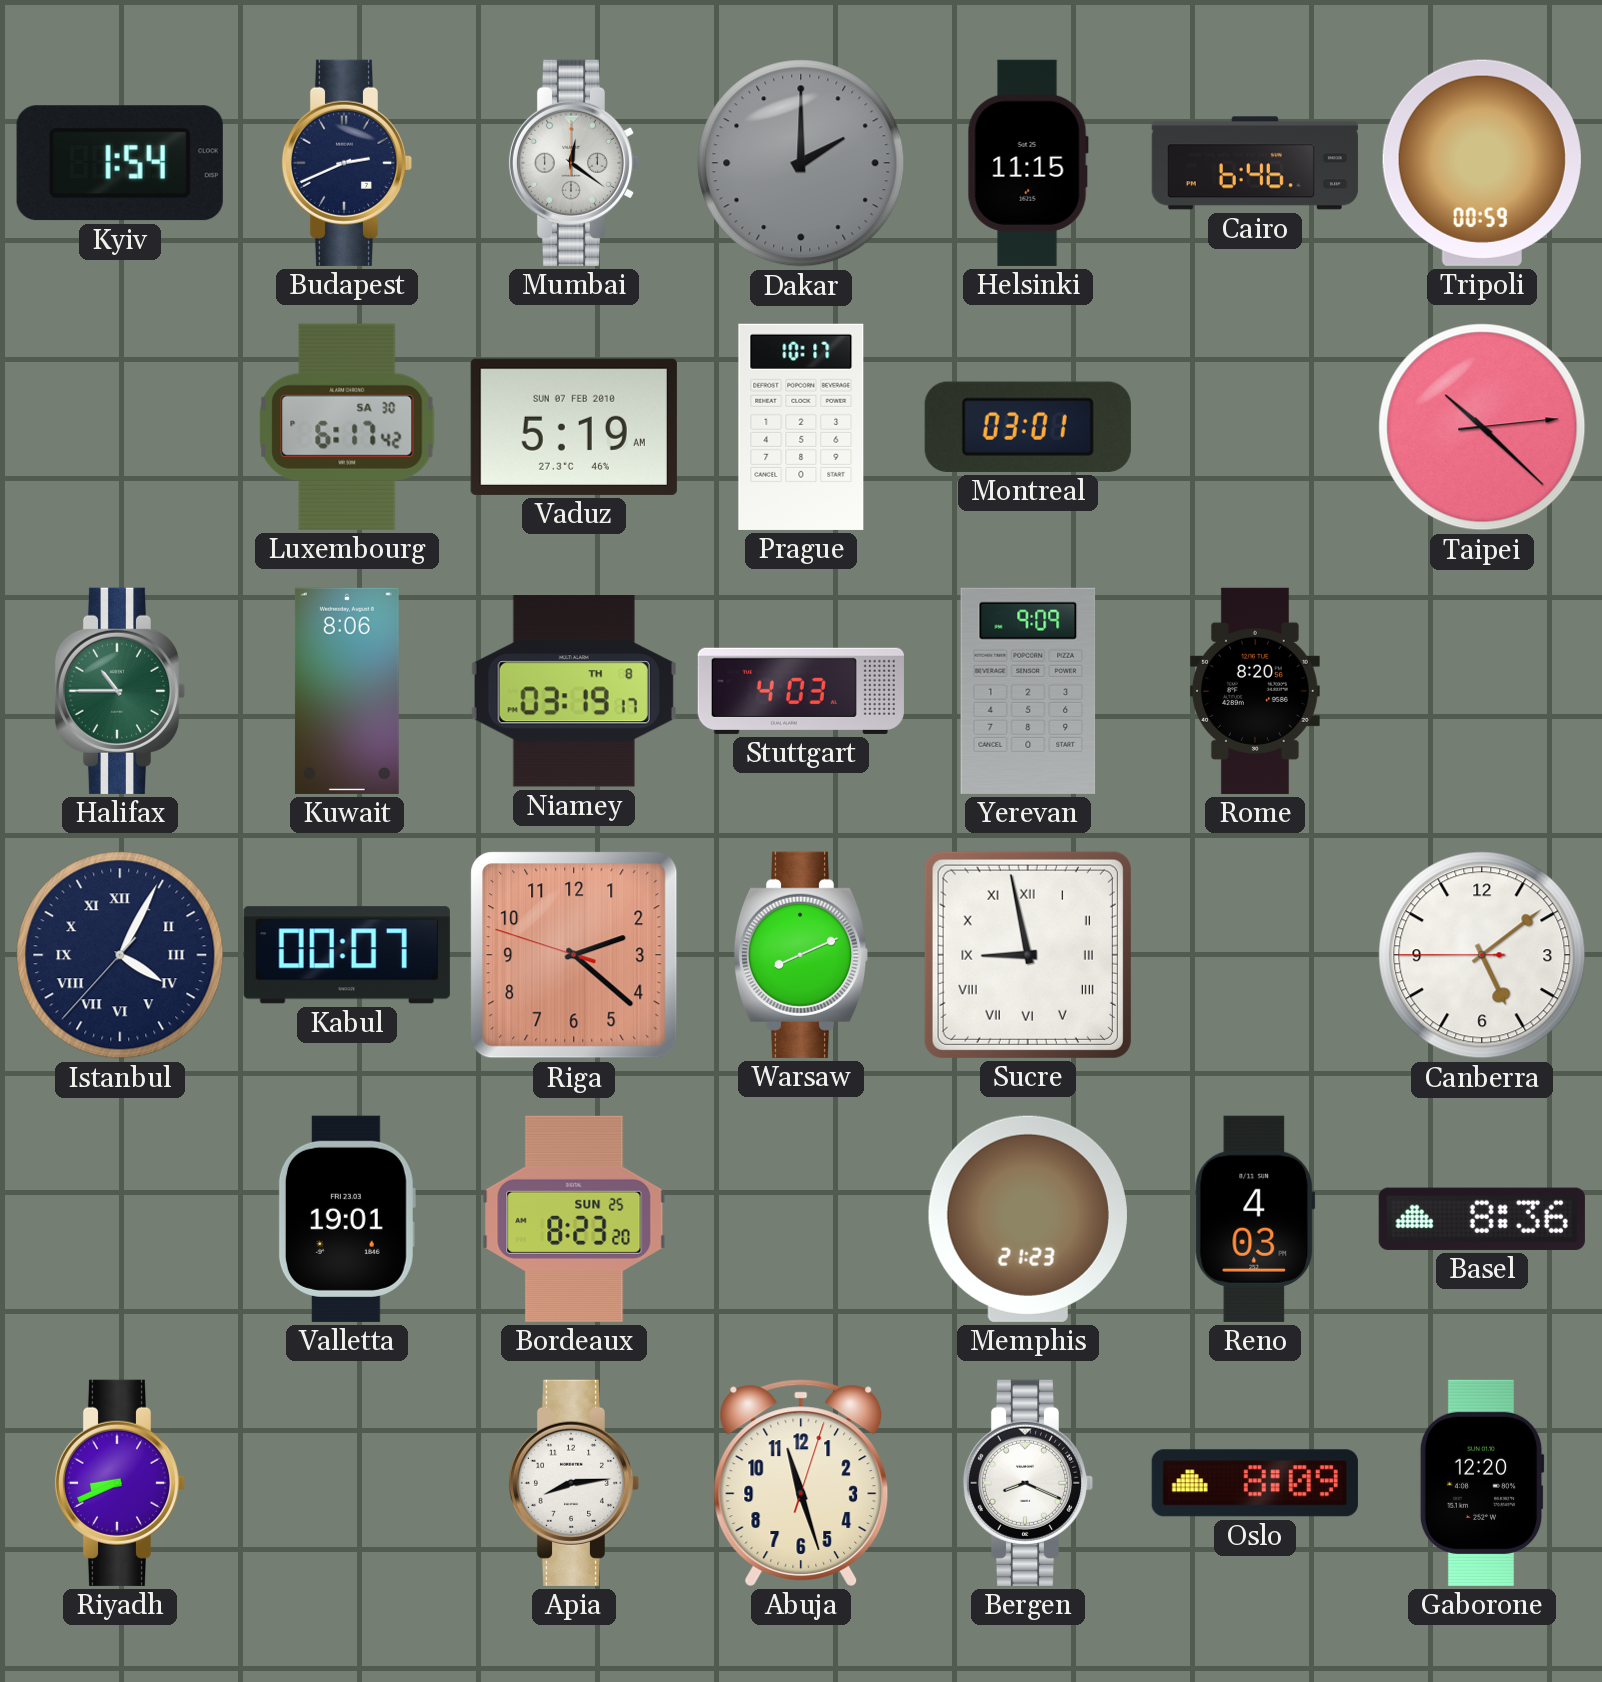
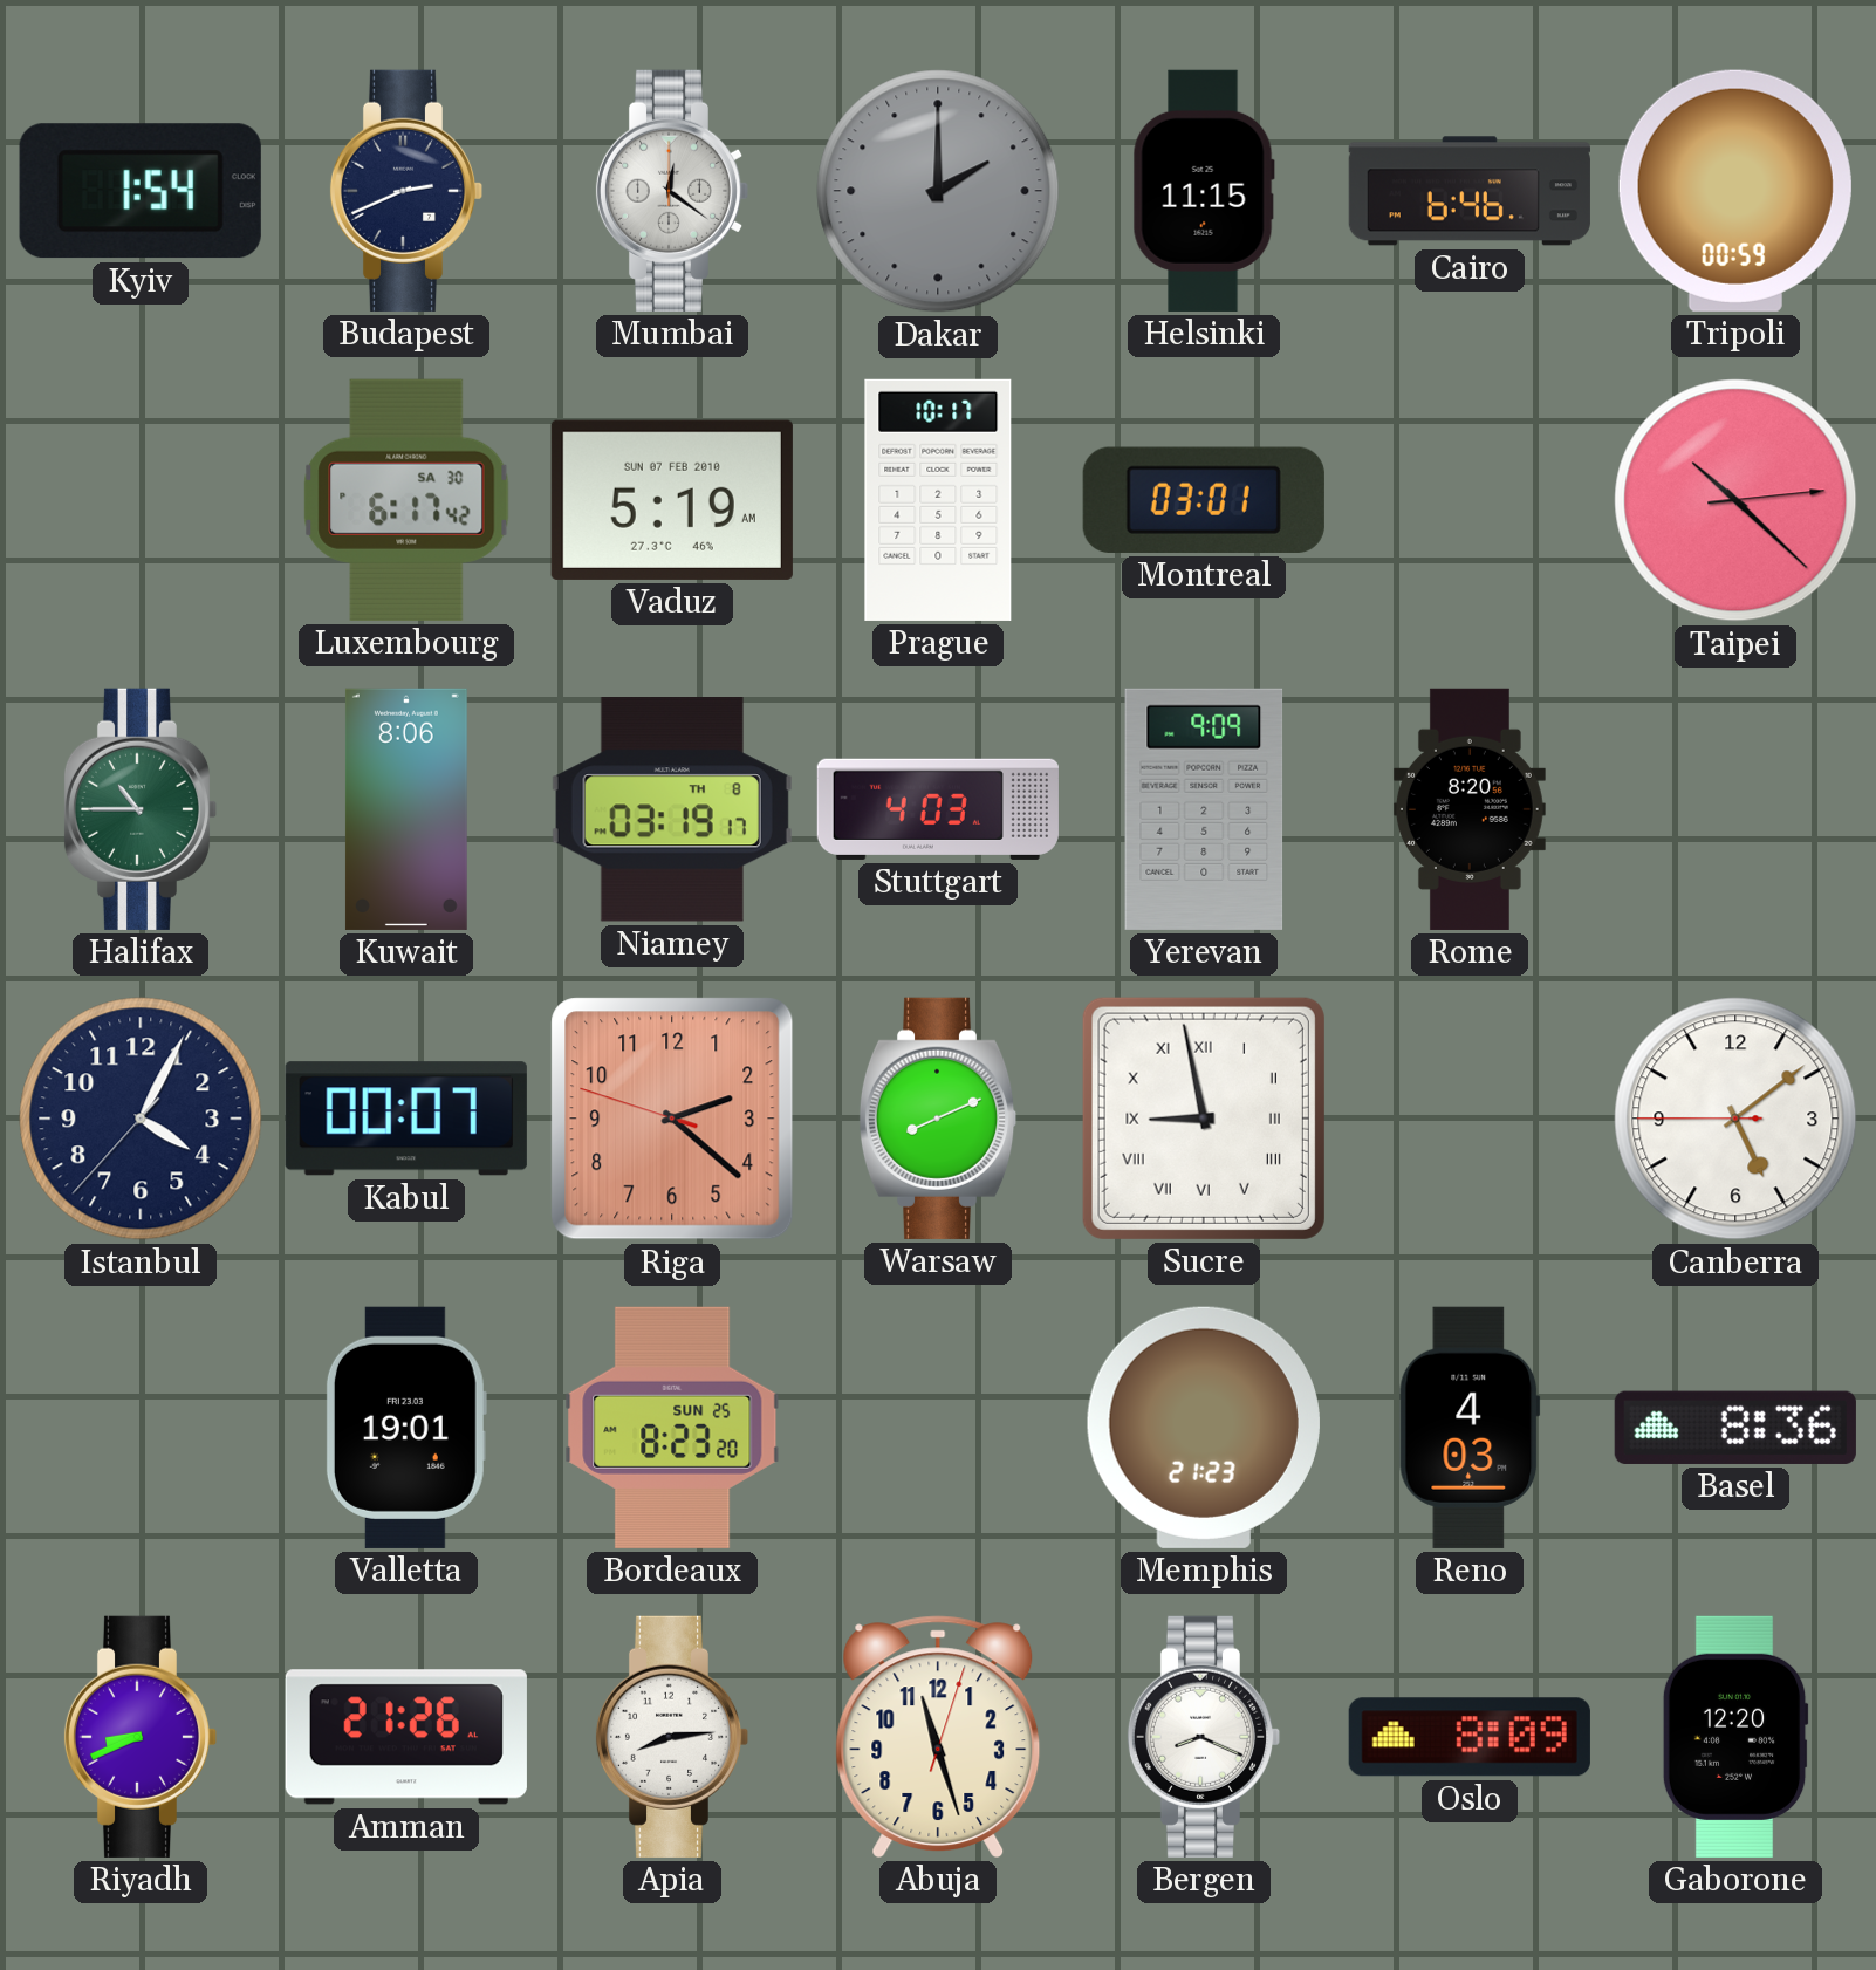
Istanbul numerals: Roman -> Arabic
Amman: none -> 21:26
